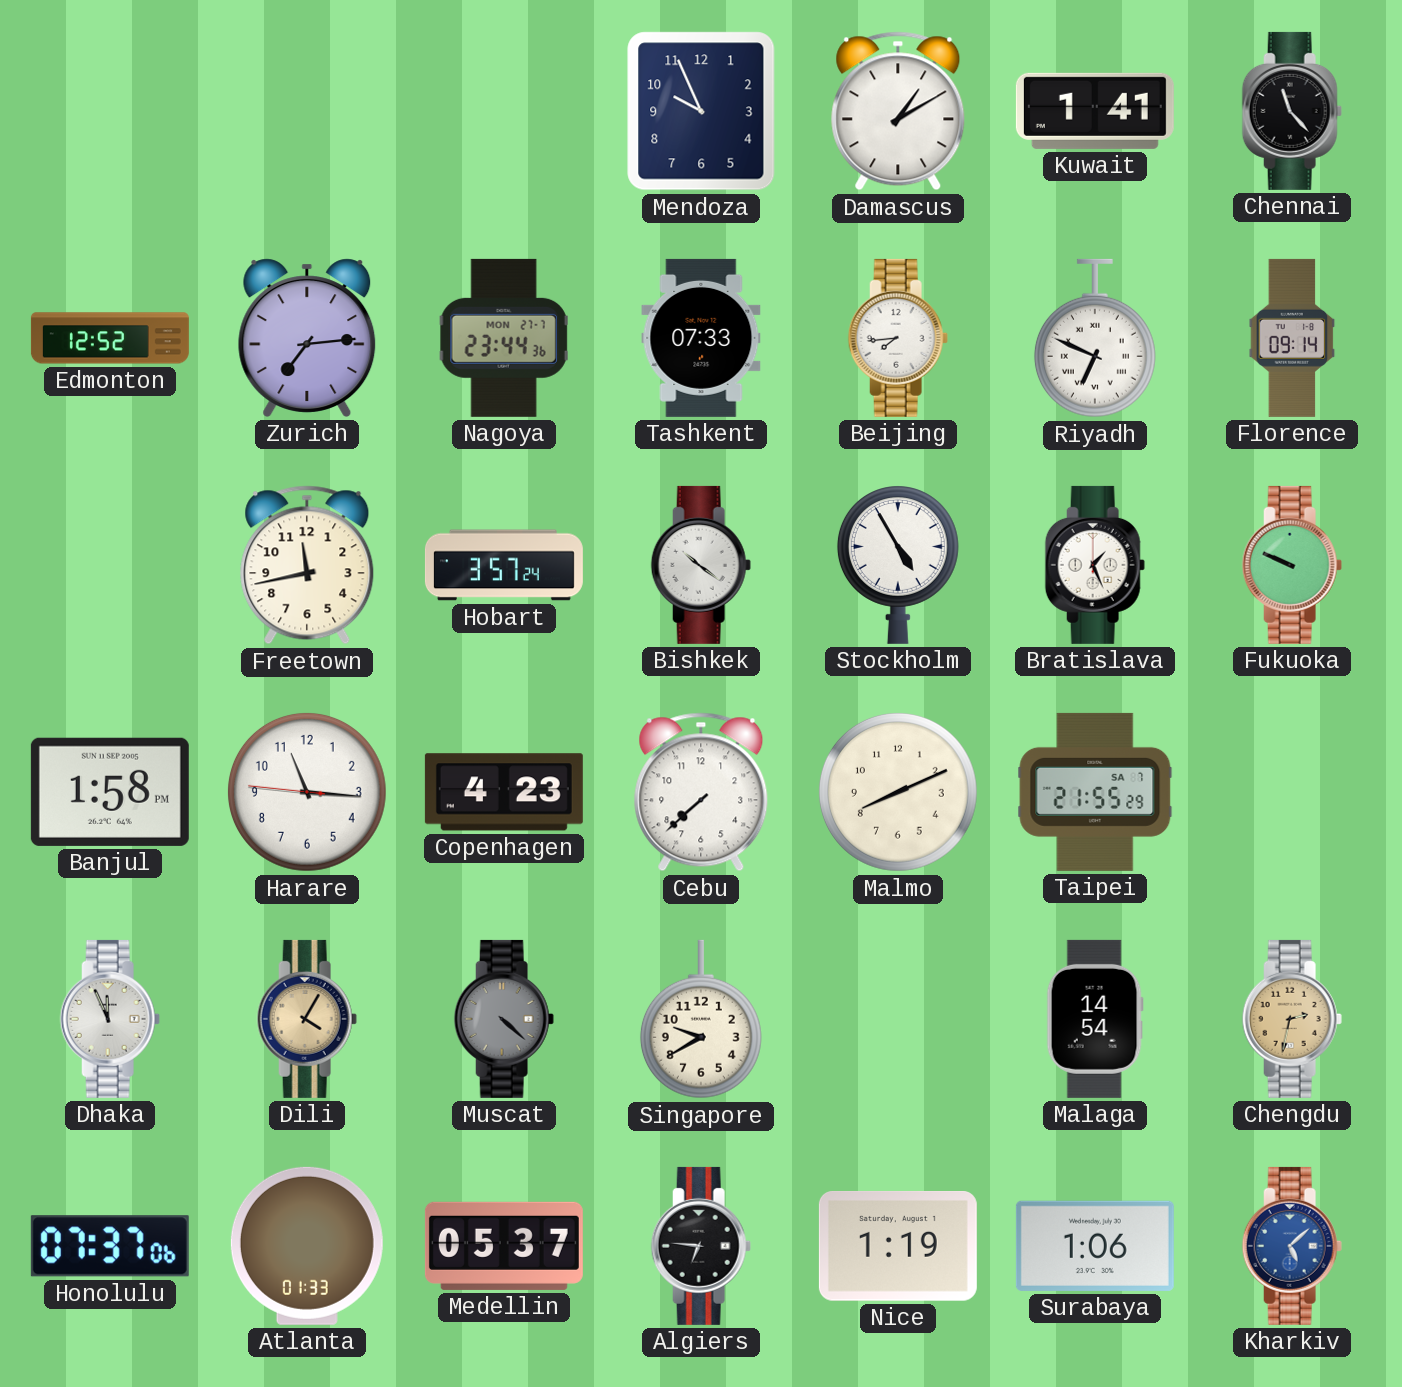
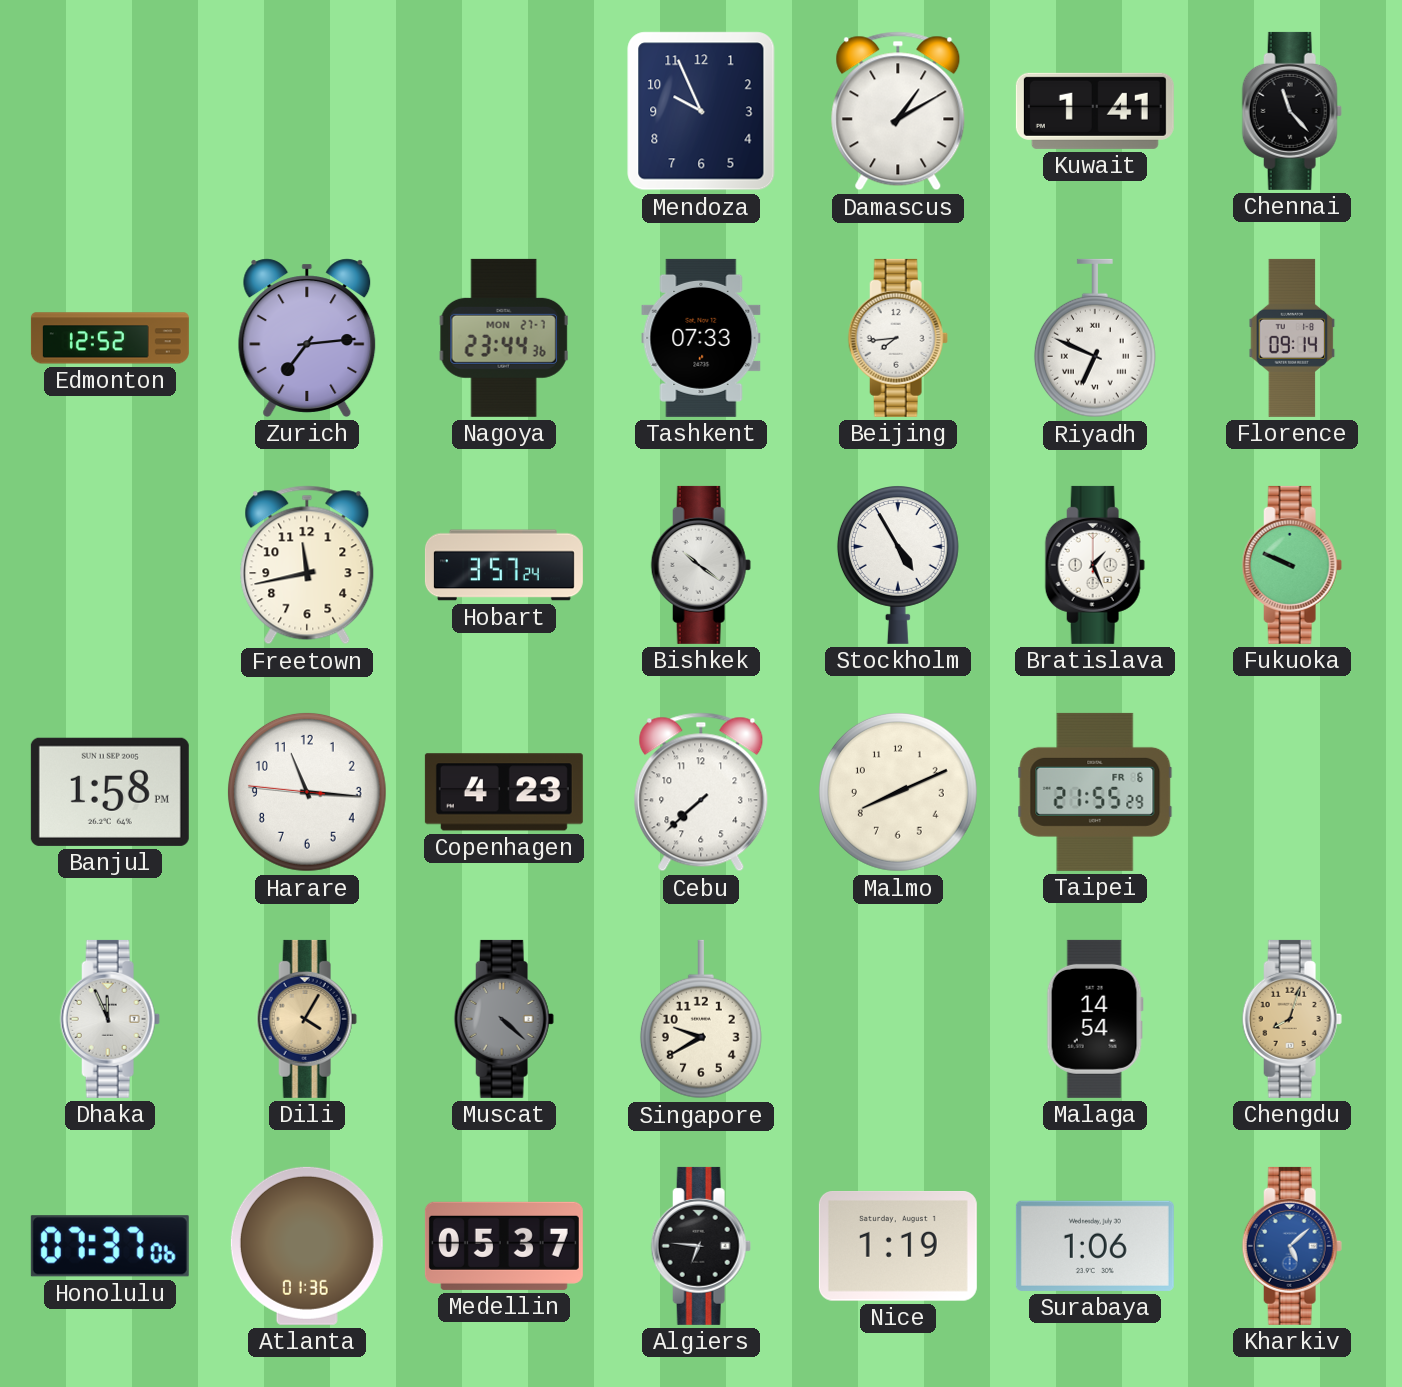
Taipei date: SA 7 -> FR 6
Chengdu: 2:32 -> 8:03
Atlanta: 01:33 -> 01:36
